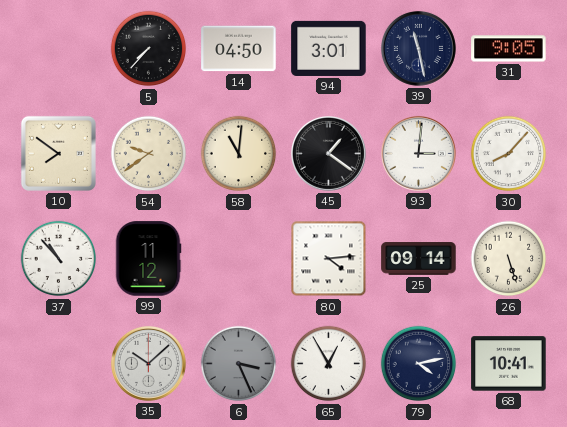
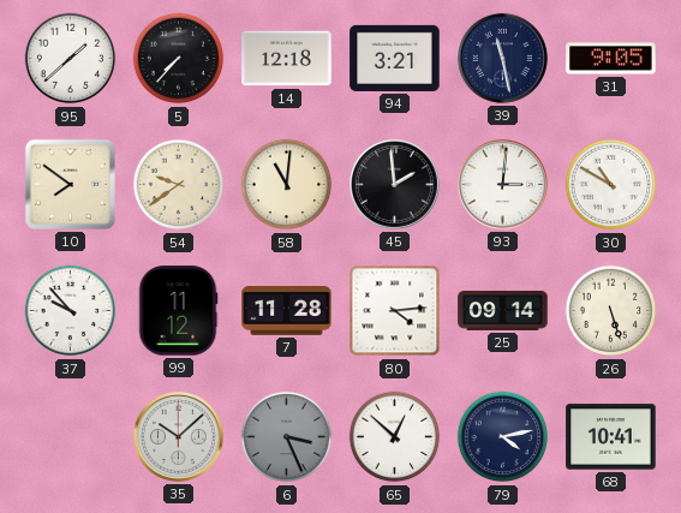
95: none -> 1:38
14: 04:50 -> 12:18
94: 3:01 -> 3:21
45: 1:21 -> 1:59
30: 8:07 -> 10:50
37: 10:53 -> 9:53
7: none -> 11:28
65: 12:55 -> 12:52
